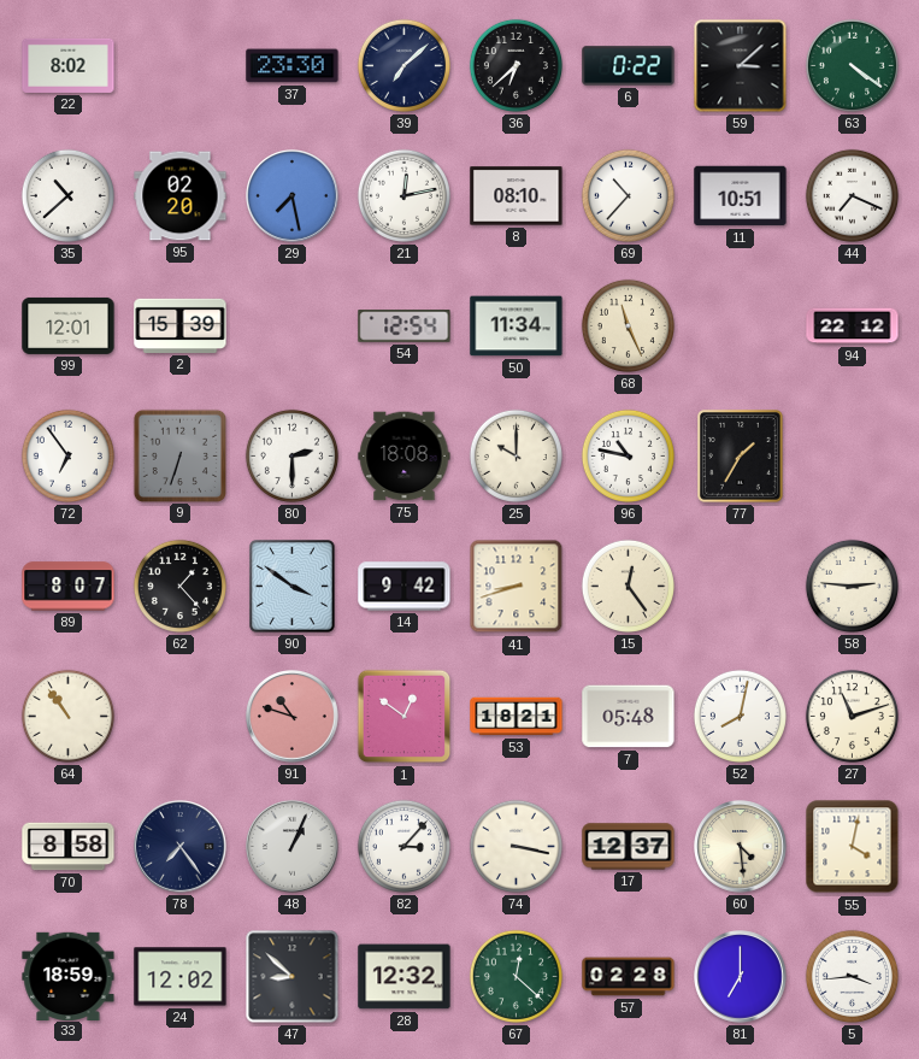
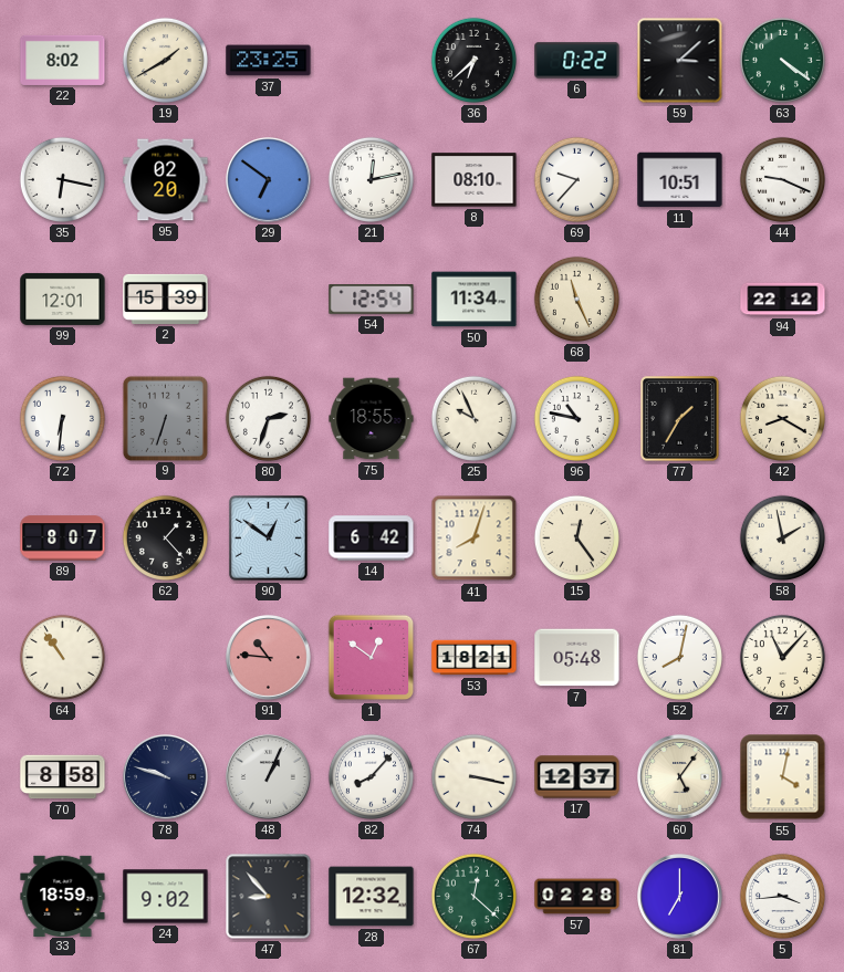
19: none -> 1:40
37: 23:30 -> 23:25
39: 7:08 -> none
35: 10:38 -> 6:17
29: 7:28 -> 6:51
69: 10:37 -> 9:37
44: 7:19 -> 9:19
72: 6:54 -> 6:31
80: 2:30 -> 2:33
75: 18:08 -> 18:55
25: 10:00 -> 9:56
42: none -> 8:20
90: 3:51 -> 12:51
14: 9:42 -> 6:42
41: 8:42 -> 8:03
58: 2:46 -> 1:58
91: 10:48 -> 10:46
27: 11:12 -> 11:07
78: 7:24 -> 9:48
82: 3:07 -> 8:07
60: 4:29 -> 5:06
24: 12:02 -> 9:02
47: 8:52 -> 8:53
